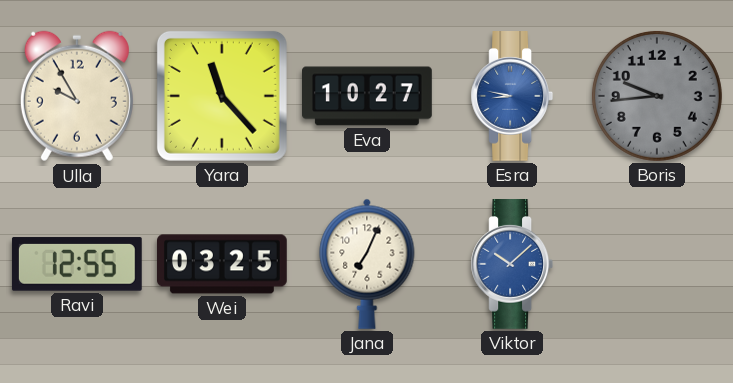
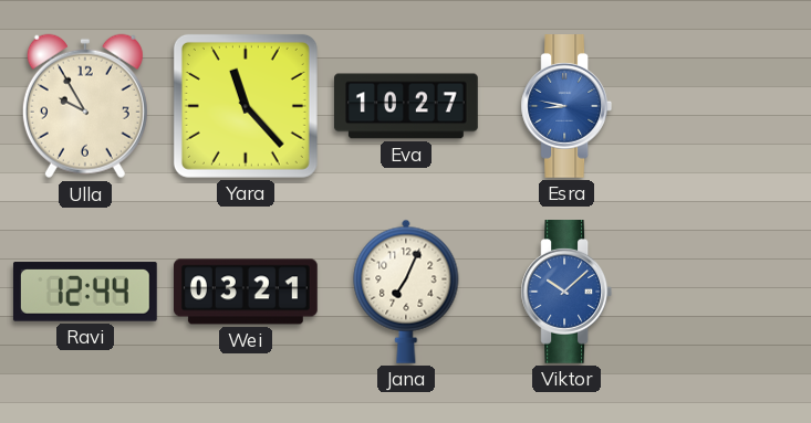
Boris: 9:44 -> none
Ravi: 12:55 -> 12:44
Wei: 03:25 -> 03:21
